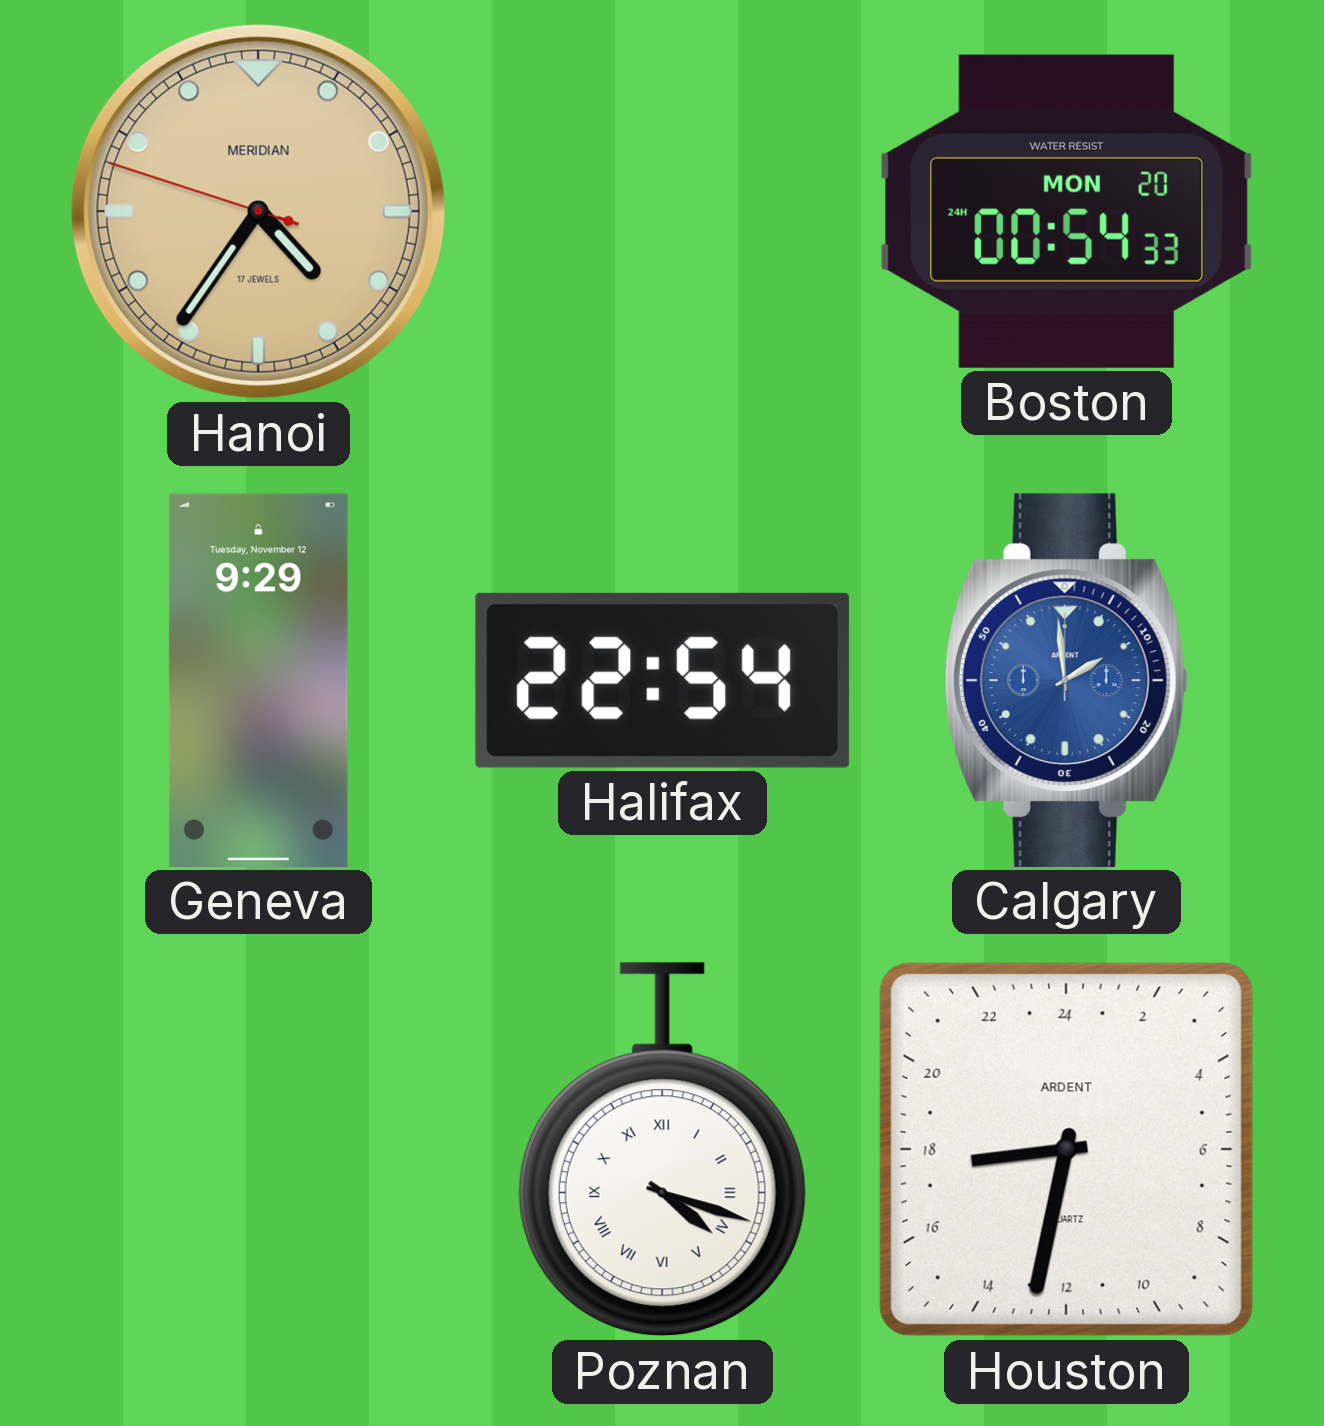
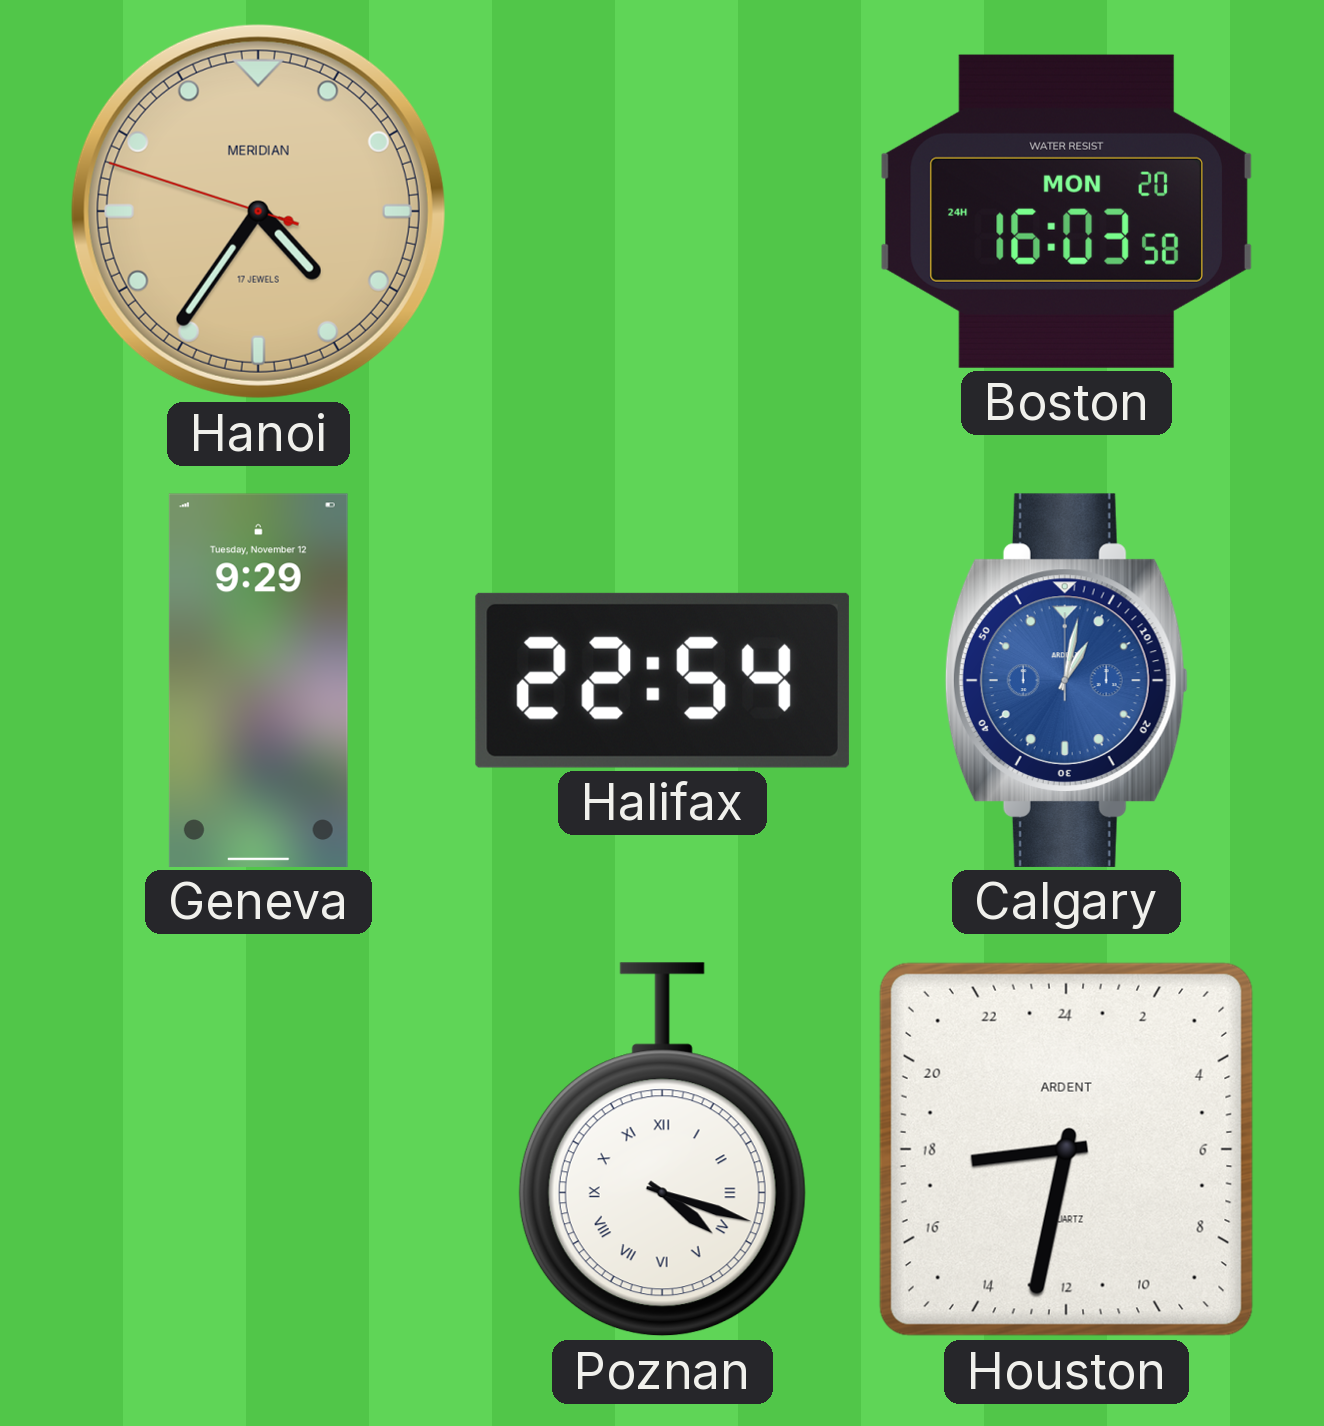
Boston: 00:54 -> 16:03
Calgary: 1:59 -> 1:02
